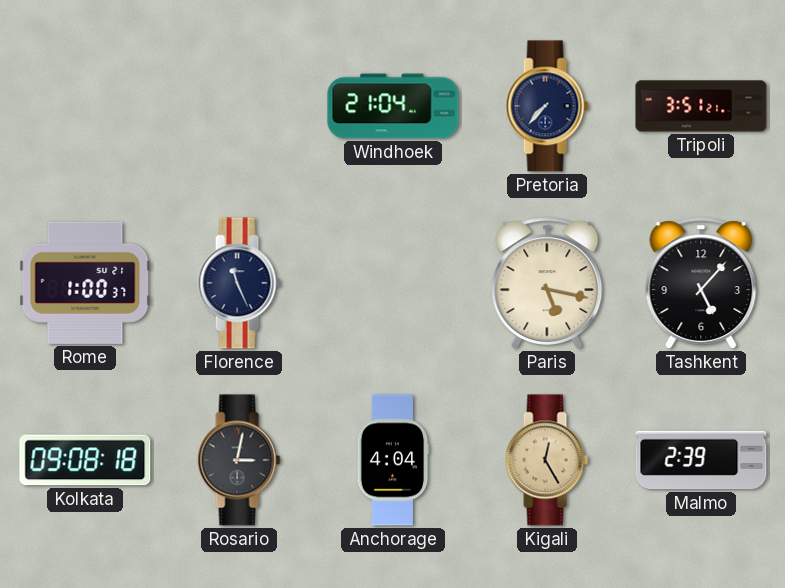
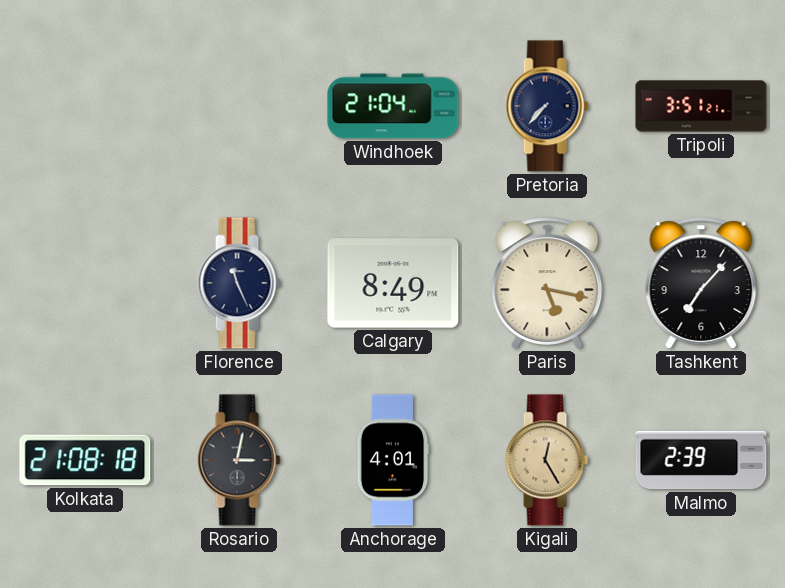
Rome: 1:00 -> none
Calgary: none -> 8:49
Tashkent: 5:07 -> 7:07
Kolkata: 09:08 -> 21:08
Anchorage: 4:04 -> 4:01
